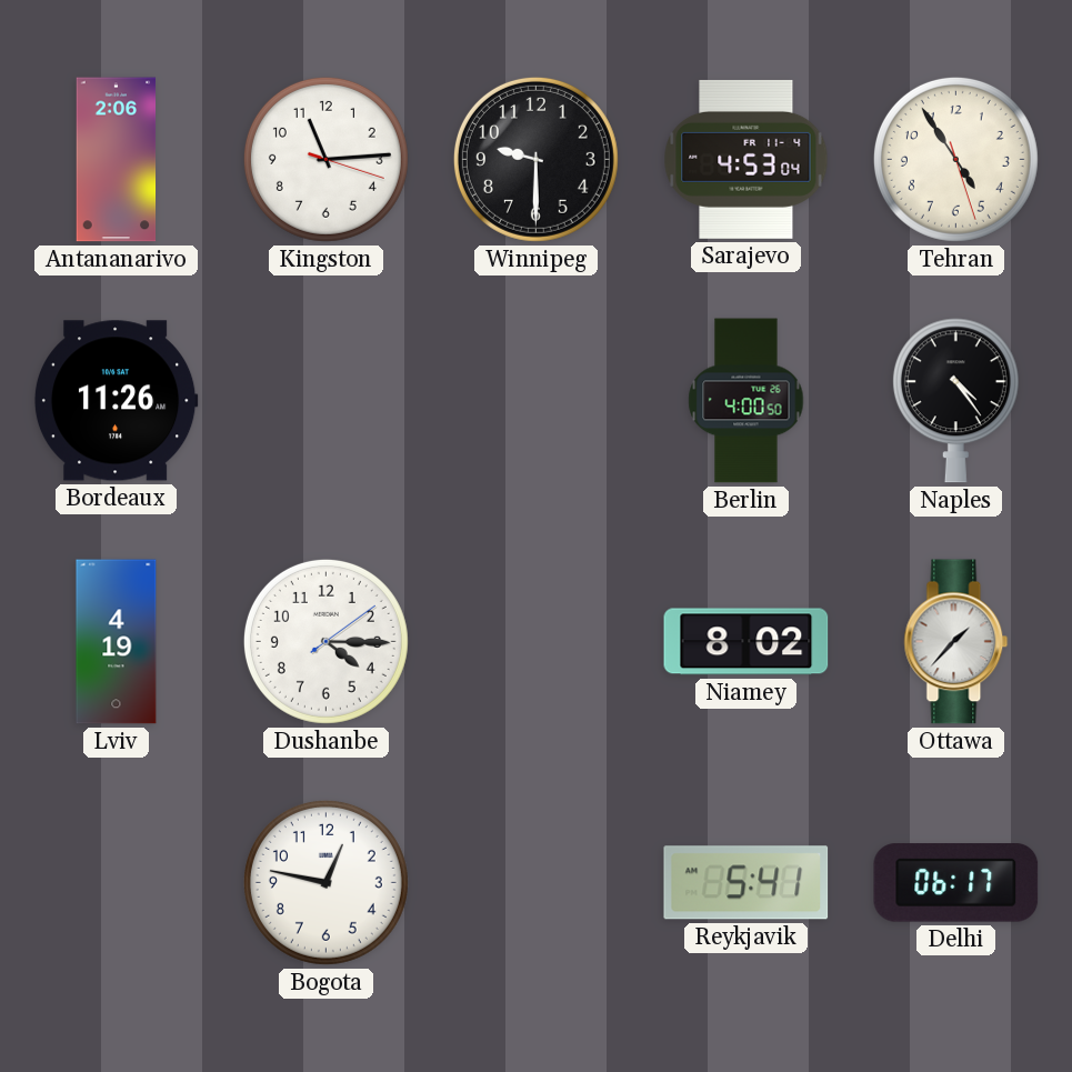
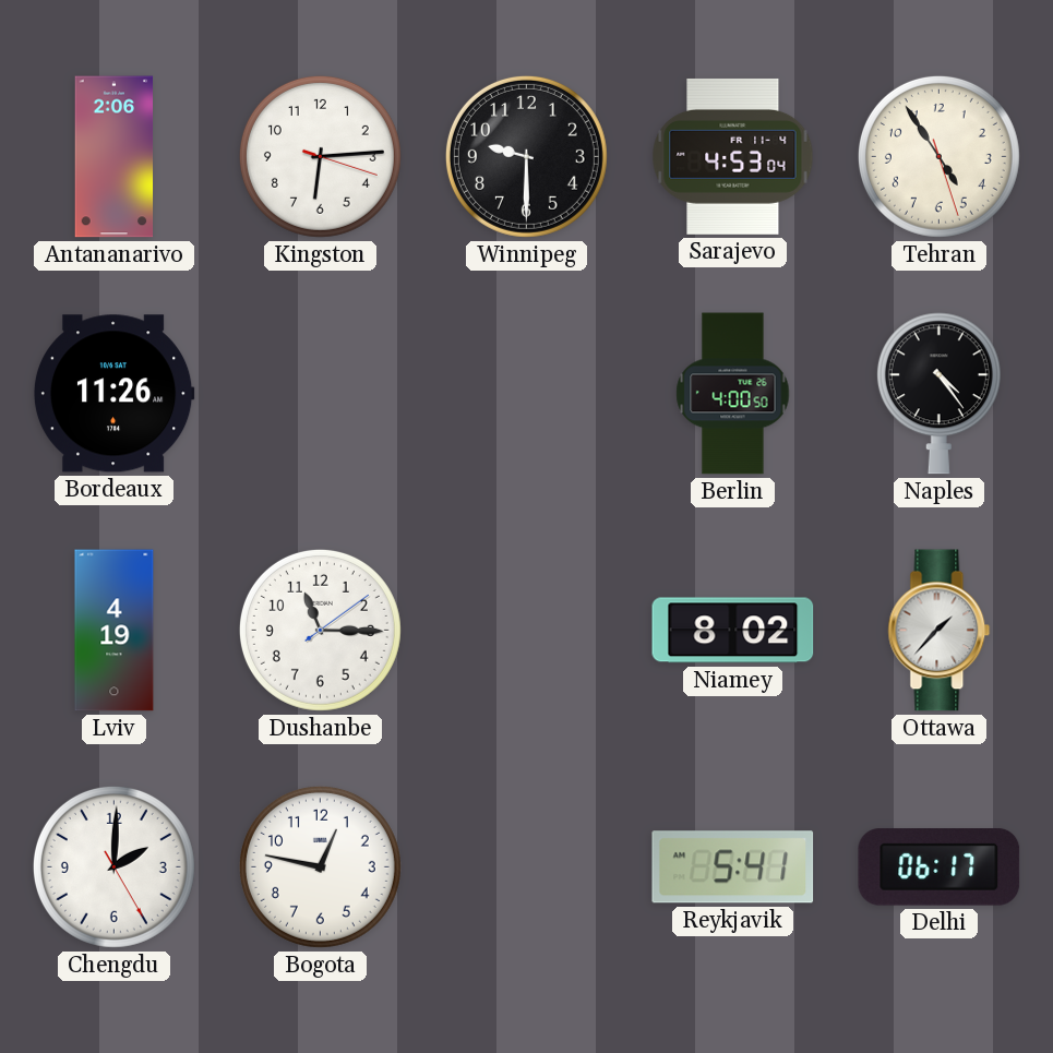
Kingston: 11:14 -> 6:14
Dushanbe: 4:15 -> 11:15
Chengdu: none -> 2:00
